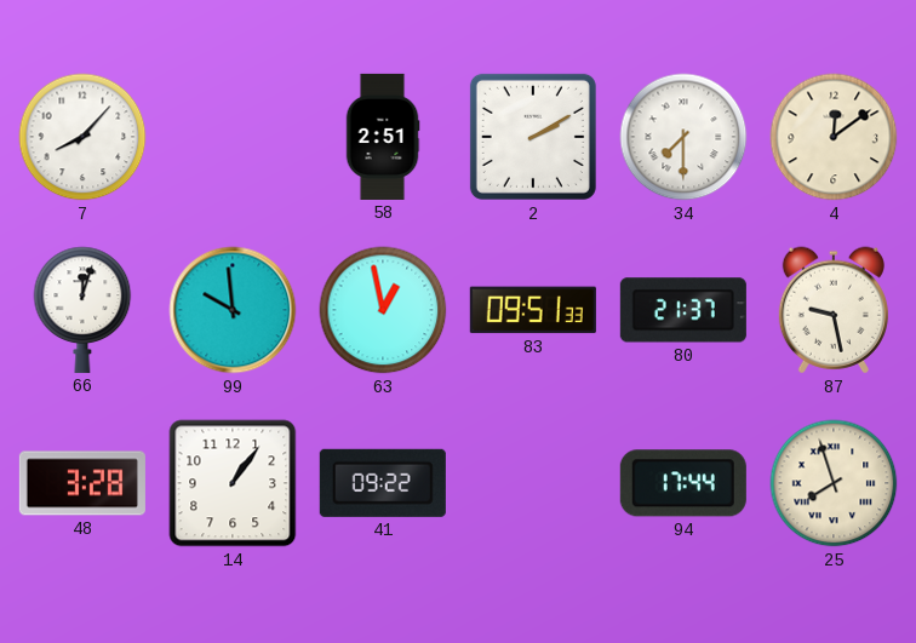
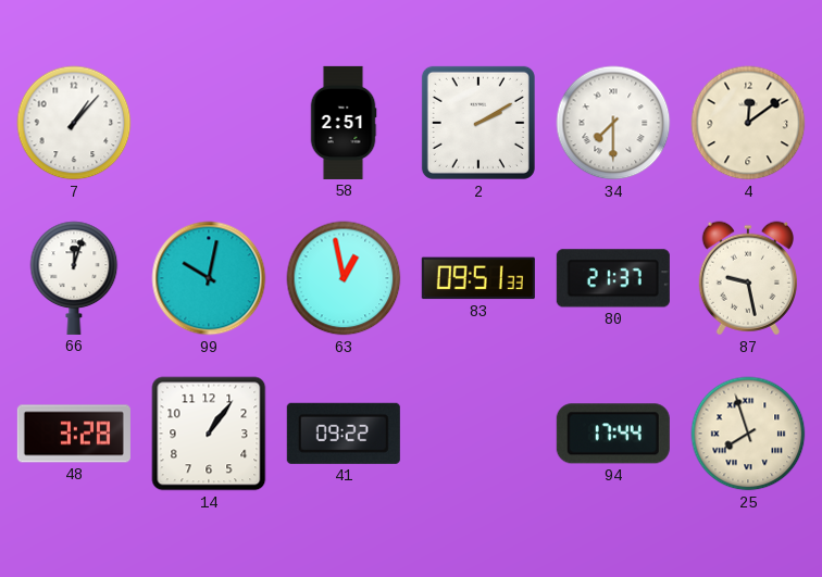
7: 8:07 -> 1:07
99: 9:59 -> 10:02
